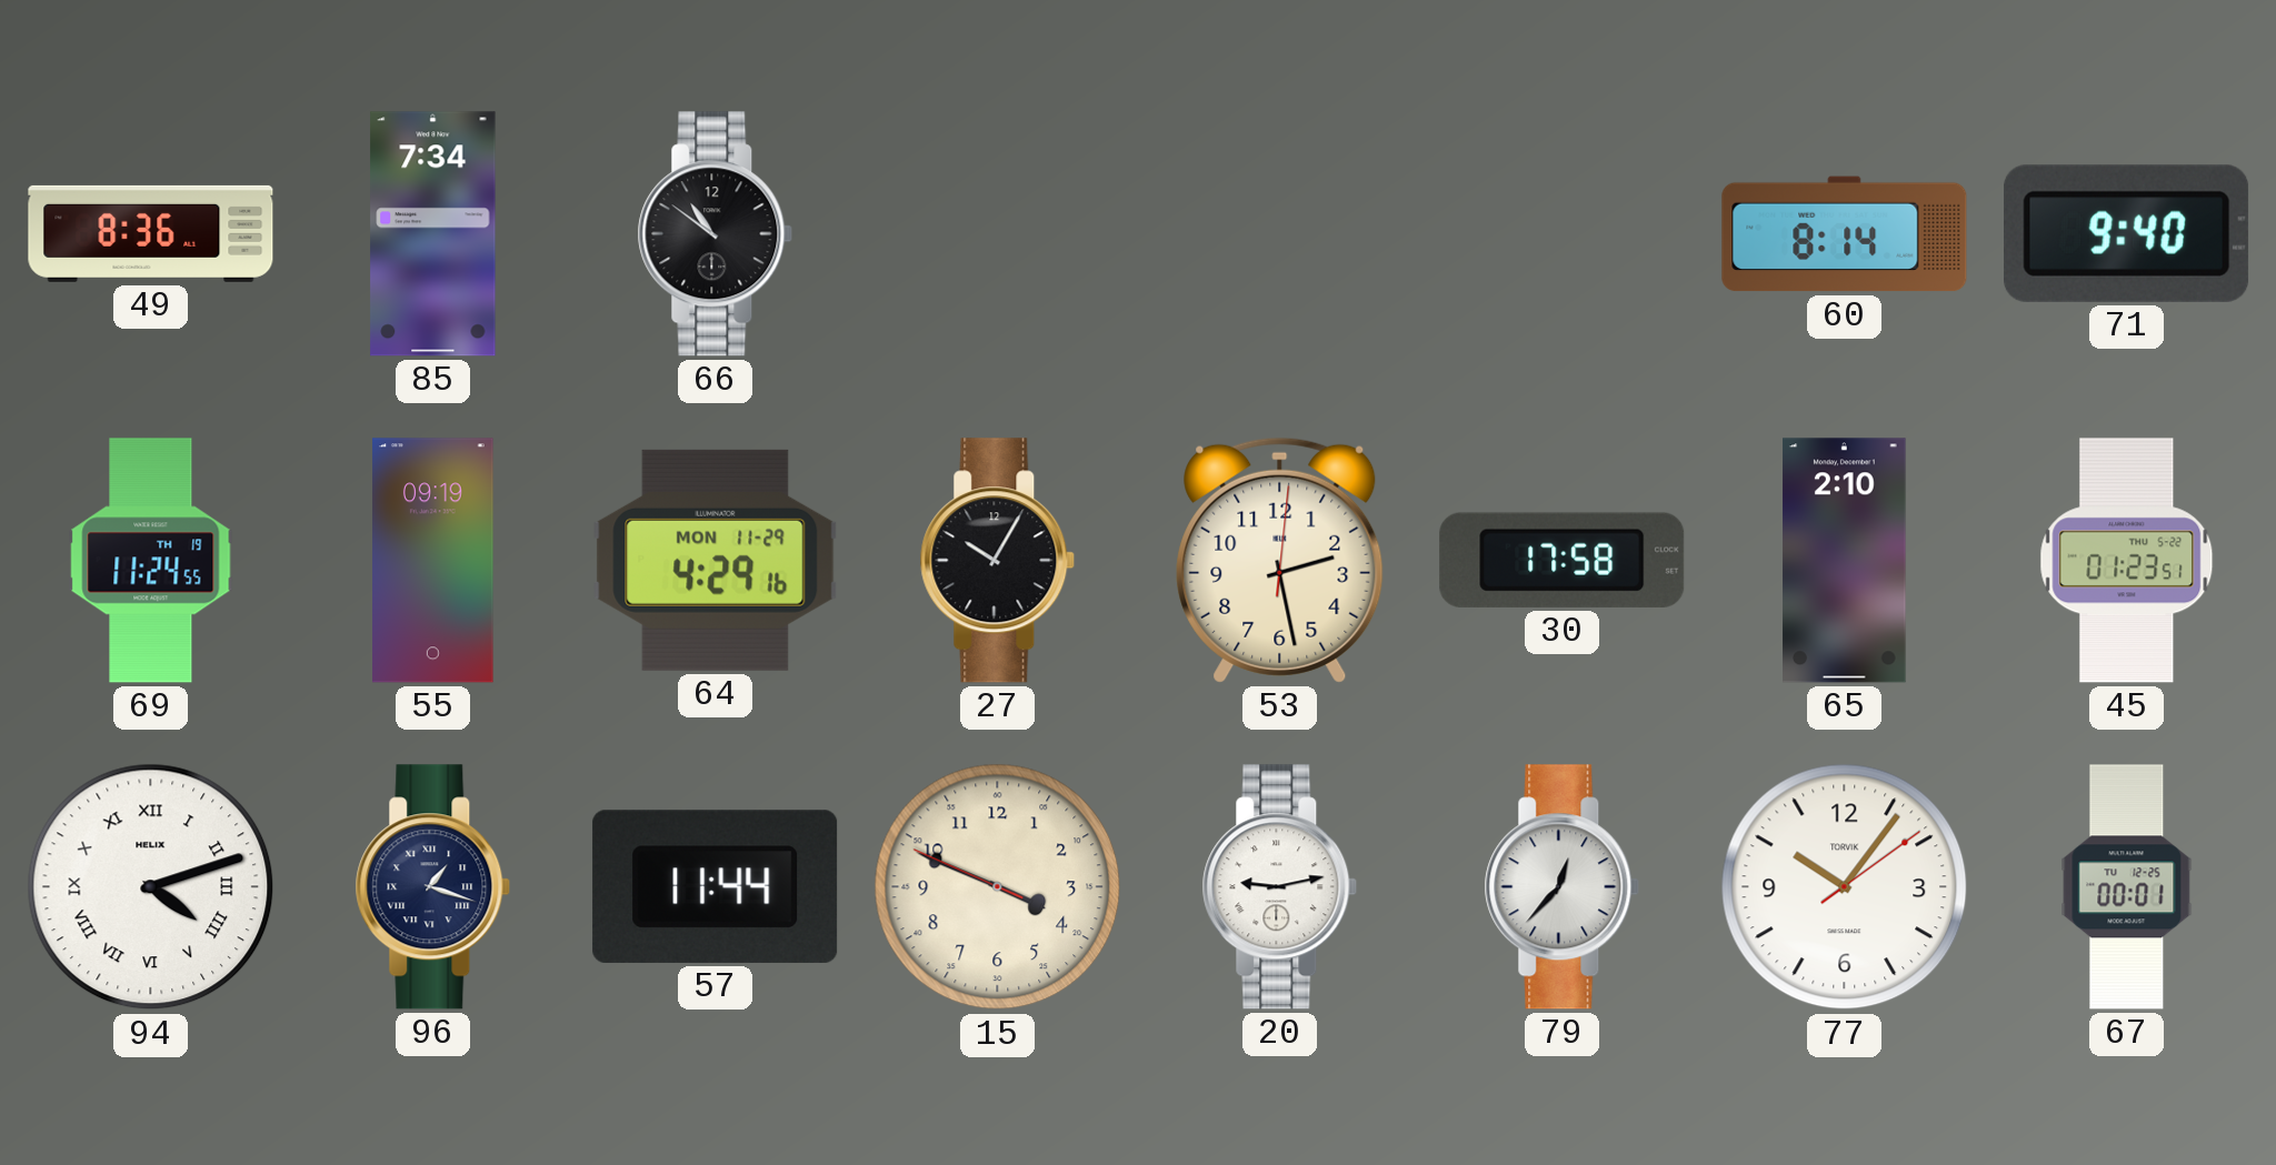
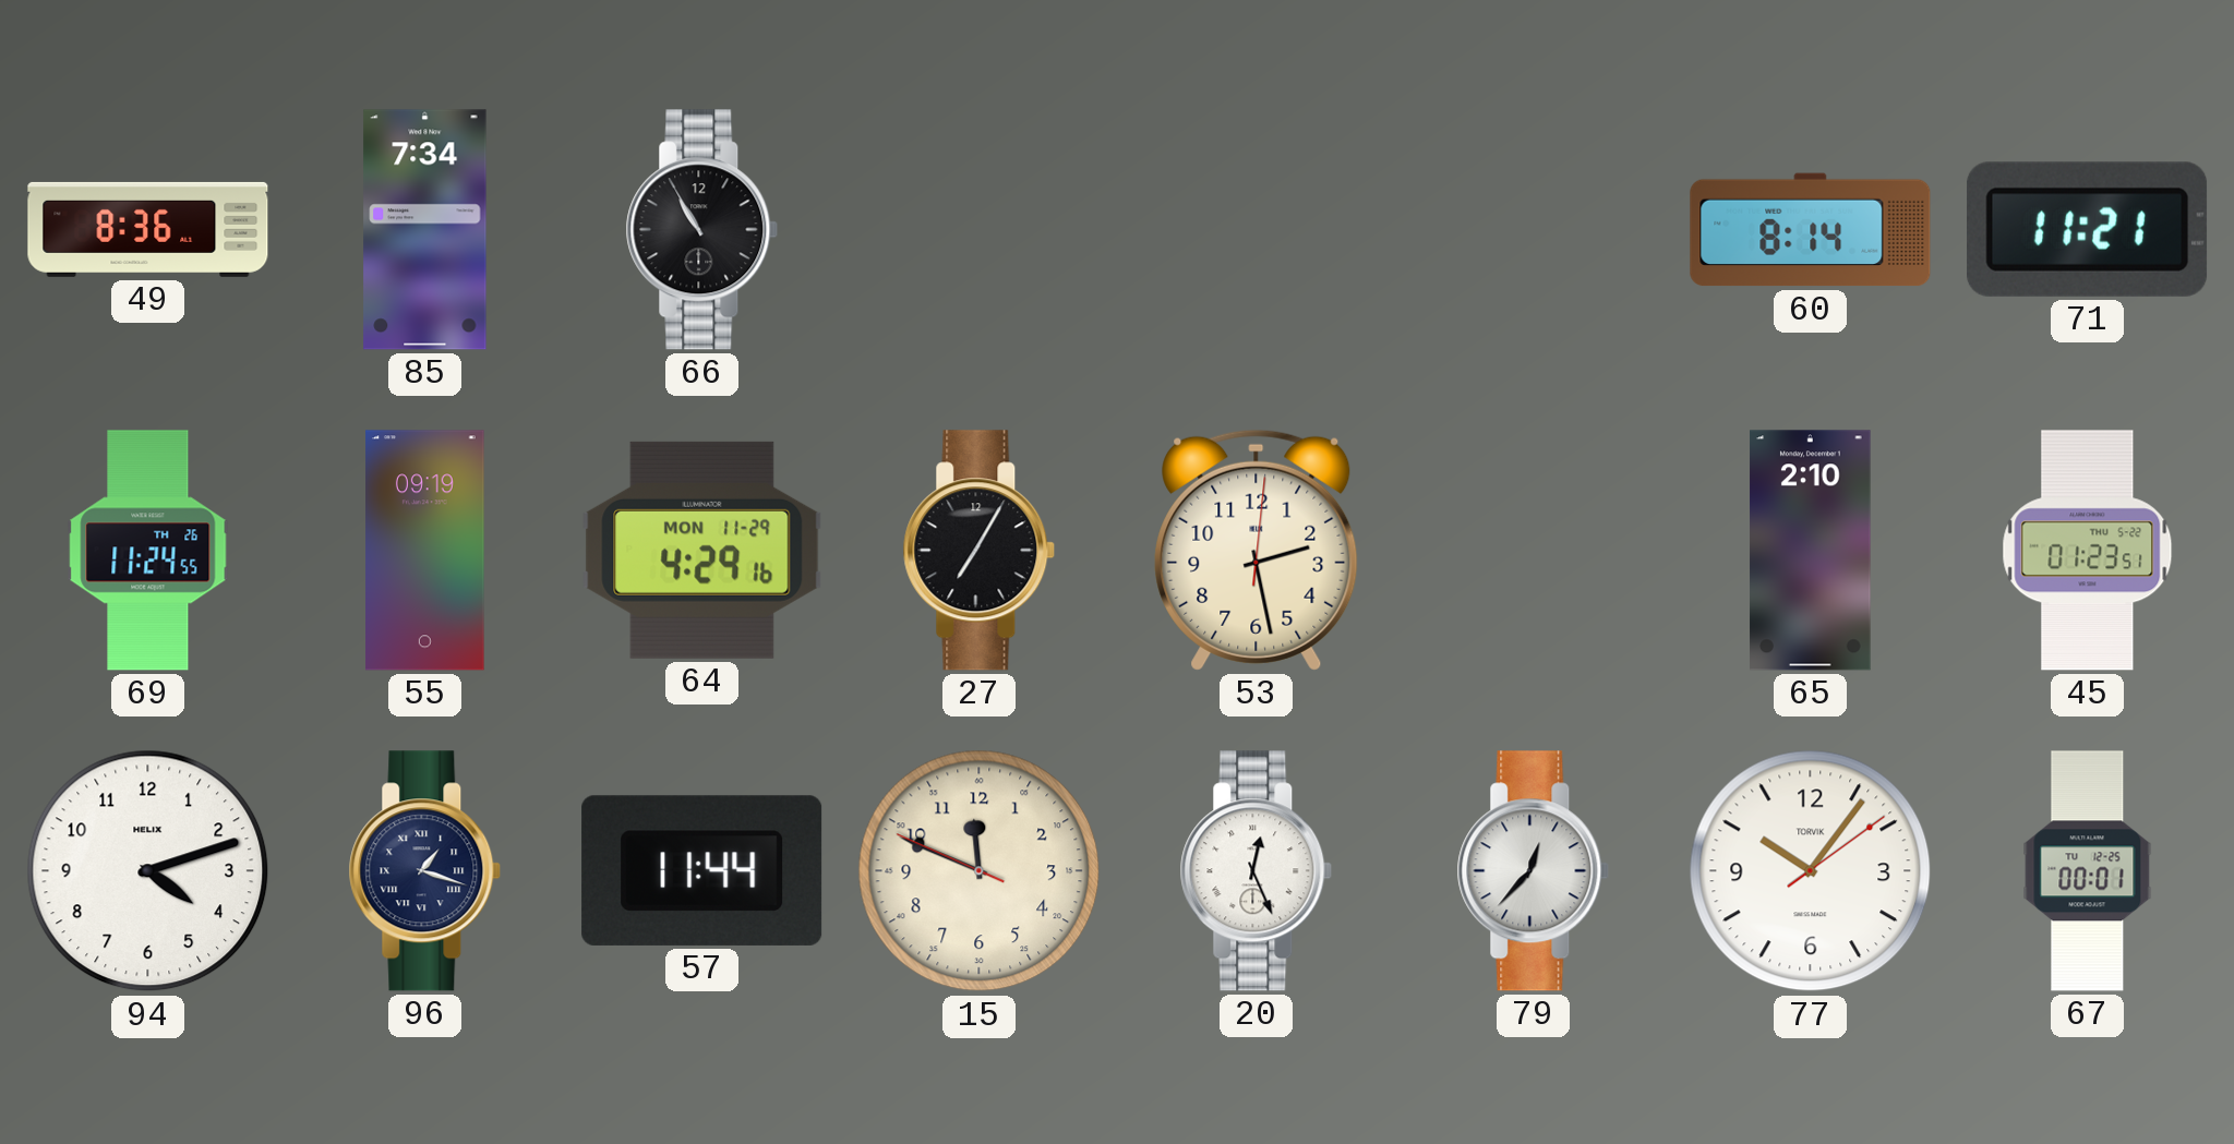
66: 10:51 -> 10:55
71: 9:40 -> 11:21
69 date: TH 19 -> TH 26
27: 10:05 -> 7:05
30: 17:58 -> none
94 numerals: Roman -> Arabic
15: 3:48 -> 11:48
20: 9:13 -> 12:26
